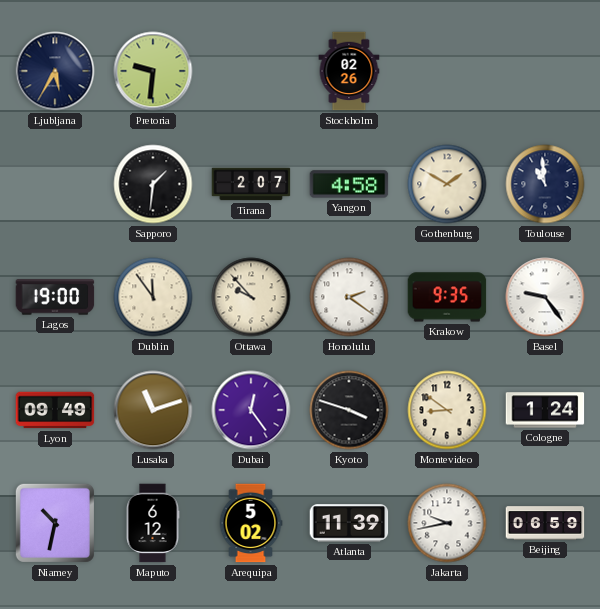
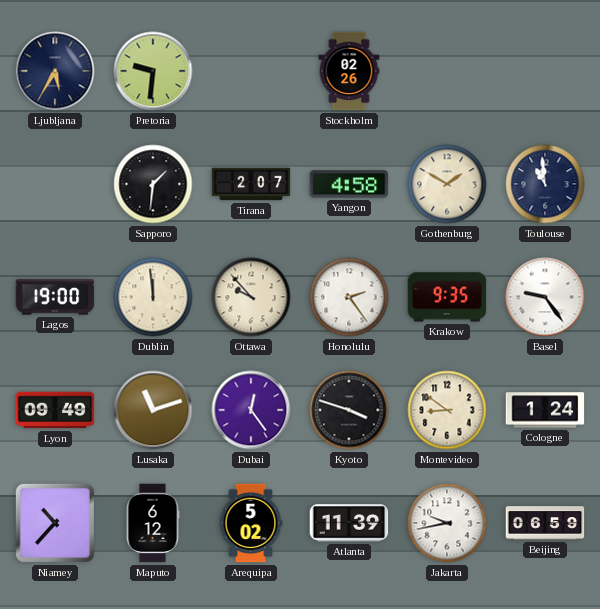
Dublin: 11:54 -> 11:59
Honolulu: 2:21 -> 2:24
Niamey: 10:32 -> 10:37
